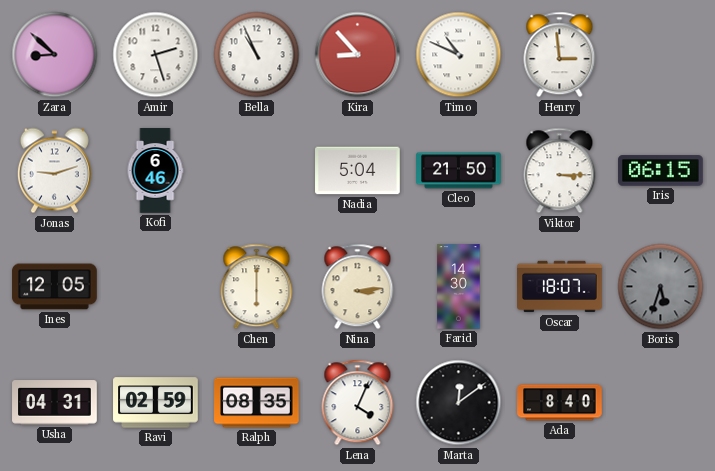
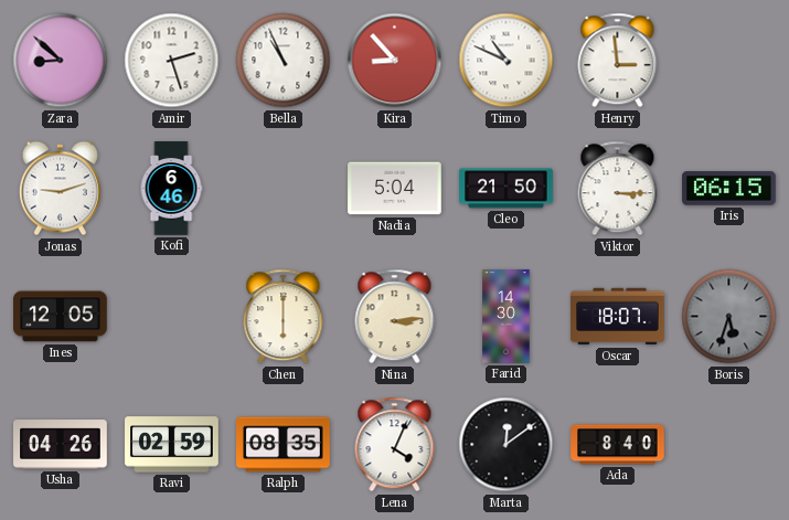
Usha: 04:31 -> 04:26
